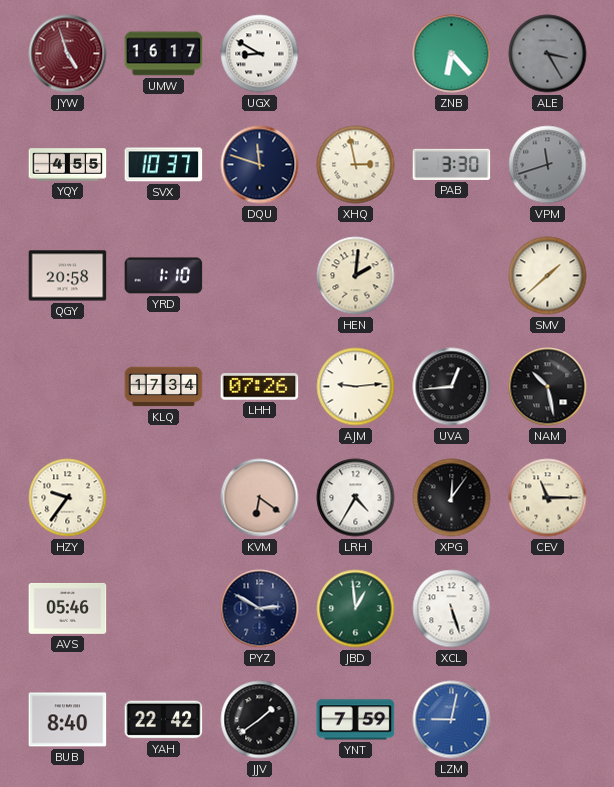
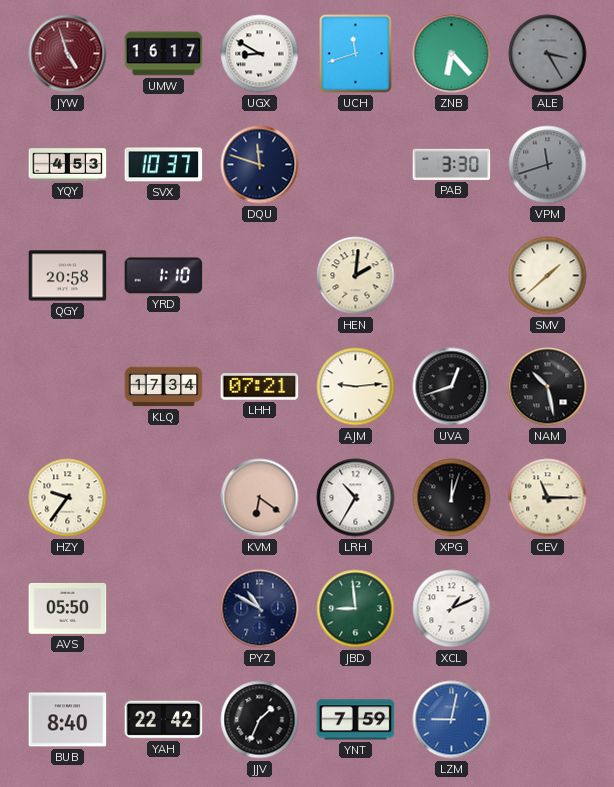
UCH: none -> 11:42
YQY: 4:55 -> 4:53
XHQ: 2:58 -> none
LHH: 07:26 -> 07:21
UVA: 12:44 -> 12:42
LRH: 4:35 -> 10:35
XPG: 12:06 -> 12:03
AVS: 05:46 -> 05:50
PYZ: 2:50 -> 10:50
JBD: 12:59 -> 8:59
XCL: 5:27 -> 1:11
JJV: 1:39 -> 1:34
